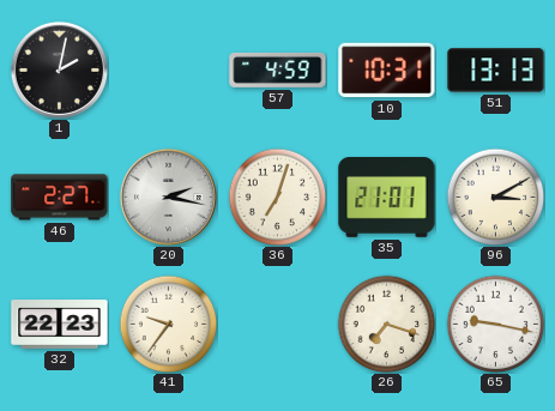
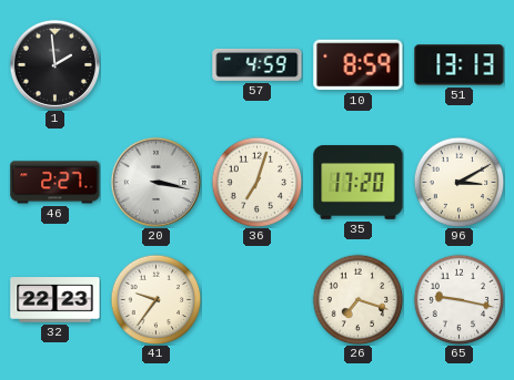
1: 2:02 -> 1:59
10: 10:31 -> 8:59
20: 2:17 -> 3:17
35: 21:01 -> 17:20
